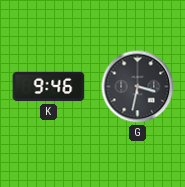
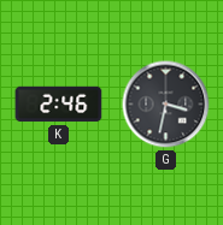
K: 9:46 -> 2:46
